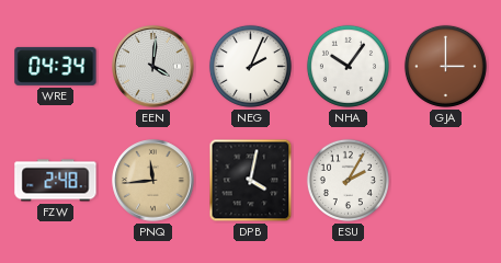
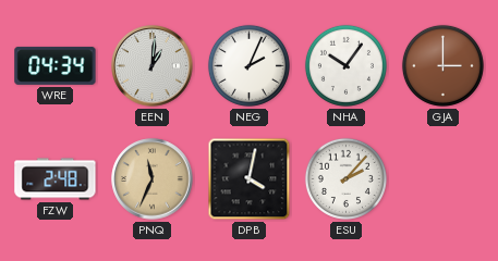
EEN: 4:01 -> 1:01
PNQ: 11:44 -> 11:34
ESU: 2:05 -> 2:07
